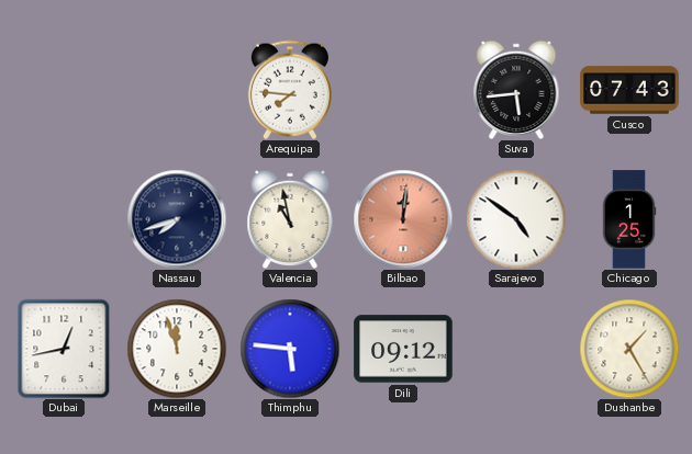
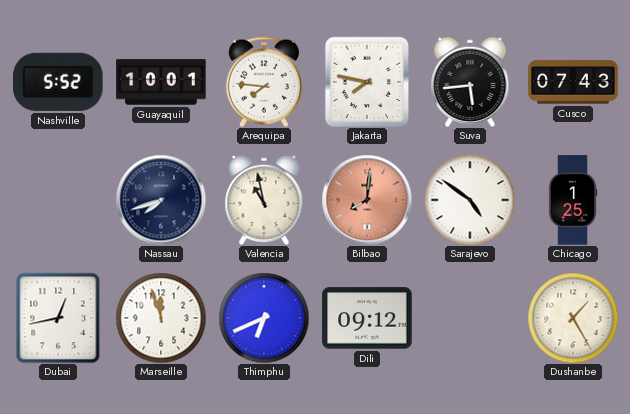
Nashville: none -> 5:52
Guayaquil: none -> 10:01
Jakarta: none -> 7:47
Bilbao: 12:01 -> 8:01
Thimphu: 5:46 -> 6:41
